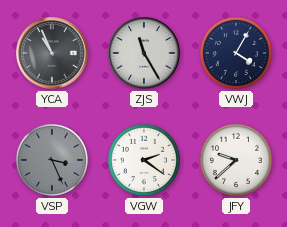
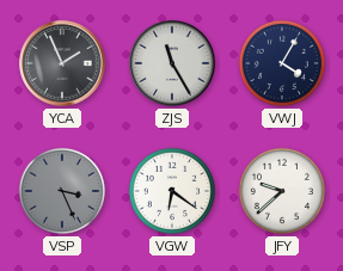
YCA: 10:56 -> 1:56
VGW: 2:21 -> 6:21
